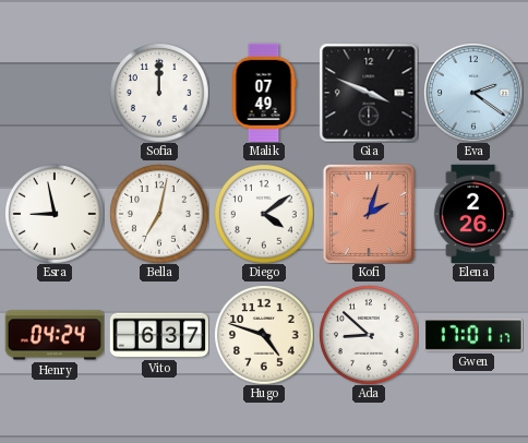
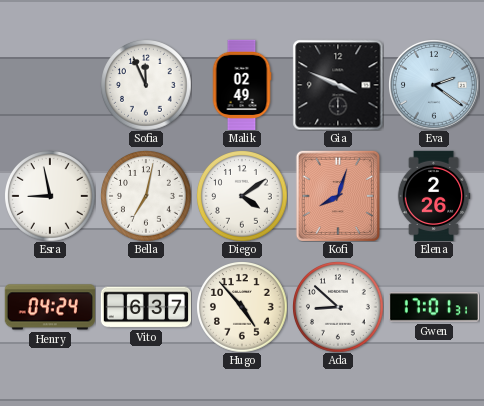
Sofia: 12:00 -> 11:56
Malik: 07:49 -> 02:49
Kofi: 2:03 -> 8:03
Hugo: 4:48 -> 4:53
Gwen: 17:01:17 -> 17:01:31
